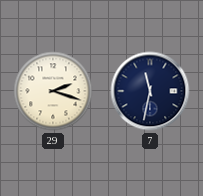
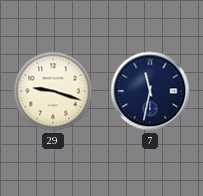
29: 2:18 -> 9:18
